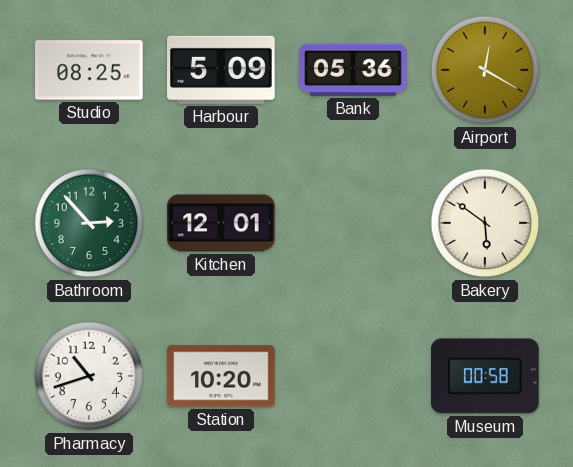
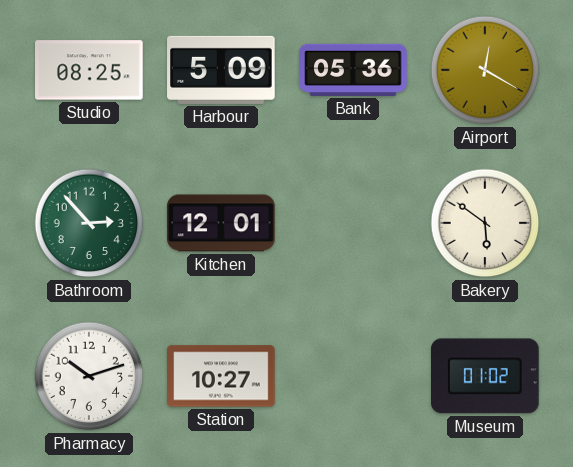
Pharmacy: 10:42 -> 10:12
Station: 10:20 -> 10:27
Museum: 00:58 -> 01:02
